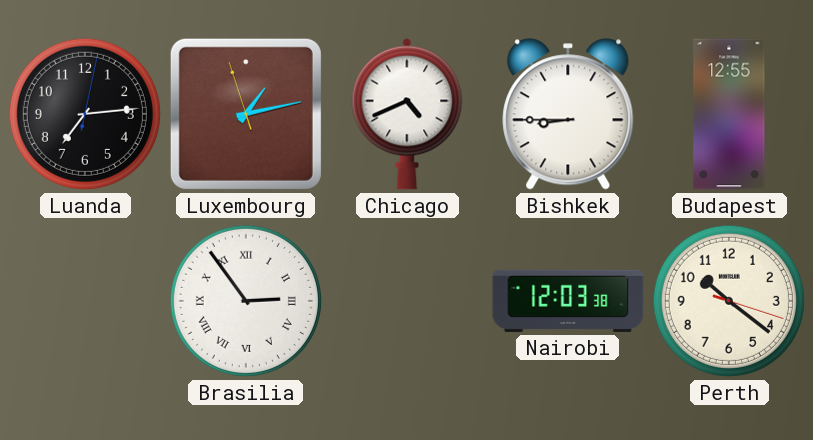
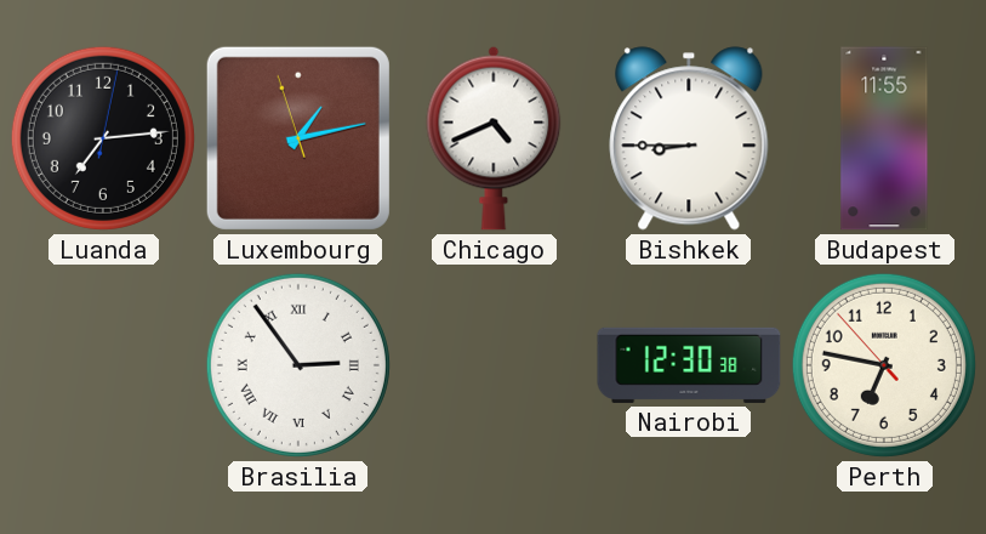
Budapest: 12:55 -> 11:55
Nairobi: 12:03 -> 12:30
Perth: 10:21 -> 6:46
